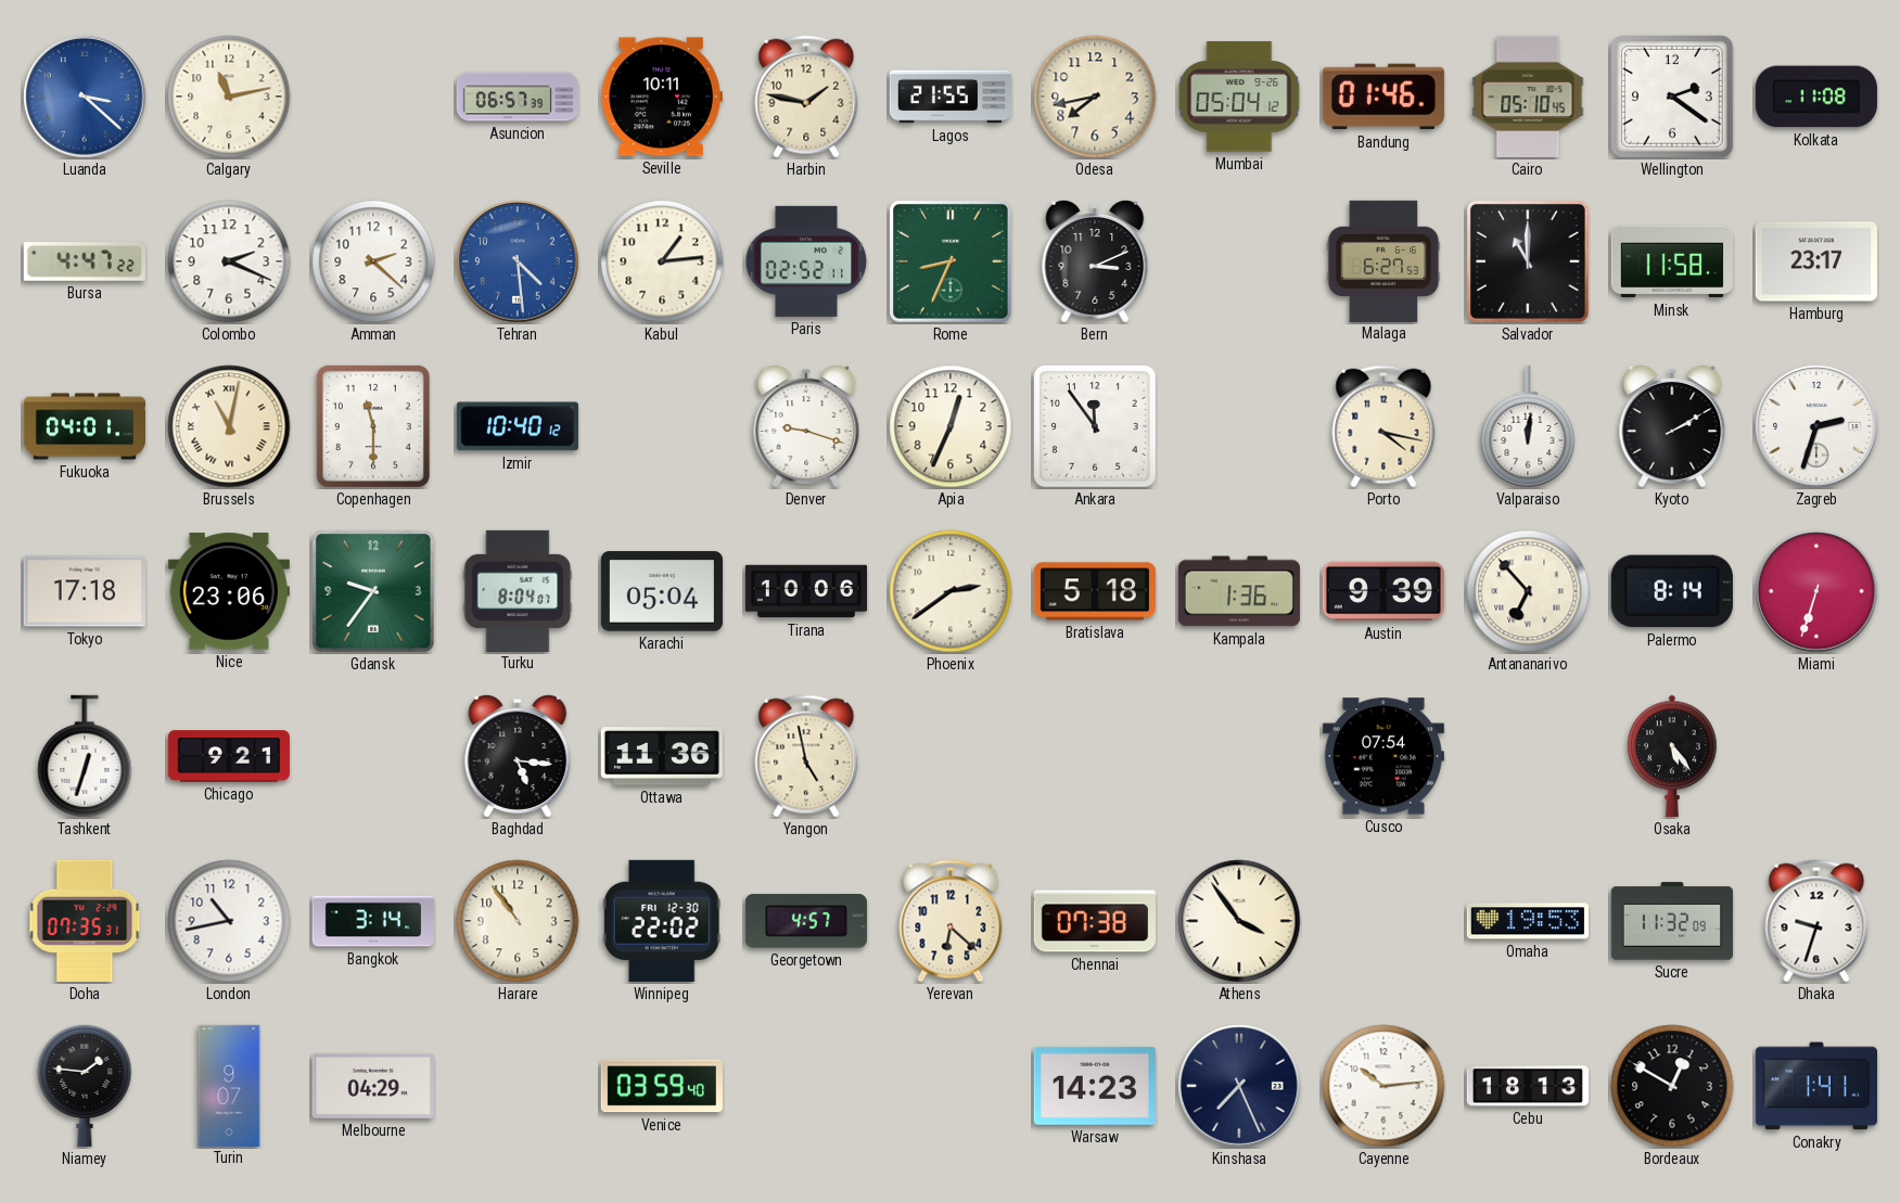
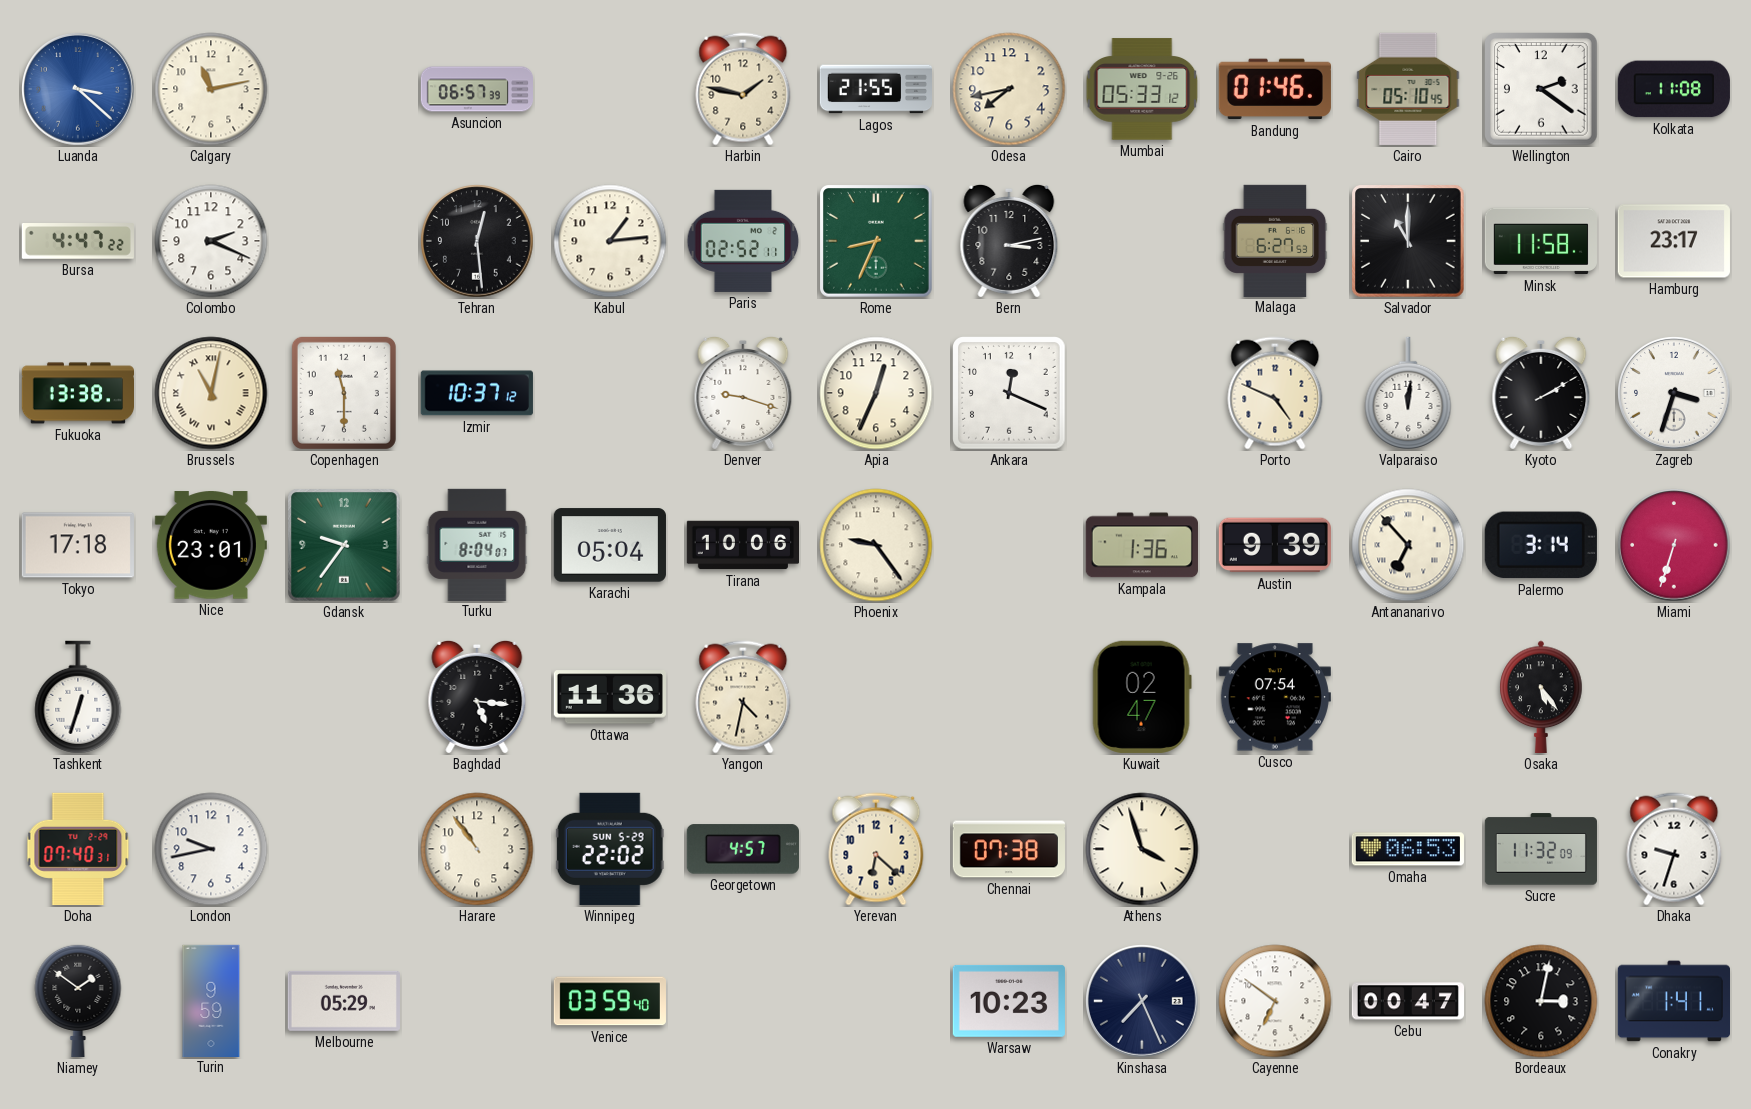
Seville: 10:11 -> none
Mumbai: 05:04 -> 05:33
Amman: 2:22 -> none
Tehran: 4:29 -> 12:29
Tehran dial: blue -> black
Bern: 3:11 -> 3:13
Fukuoka: 04:01 -> 13:38
Izmir: 10:40 -> 10:37
Ankara: 11:54 -> 12:19
Porto: 4:17 -> 4:49
Zagreb: 2:33 -> 3:33
Nice: 23:06 -> 23:01
Phoenix: 2:39 -> 9:24
Bratislava: 5:18 -> none
Palermo: 8:14 -> 3:14
Chicago: 9:21 -> none
Yangon: 4:58 -> 4:32
Kuwait: none -> 02:47
Doha: 07:35 -> 07:40
London: 10:43 -> 9:43
Bangkok: 3:14 -> none
Winnipeg date: FRI 12-30 -> SUN 5-29
Athens: 3:54 -> 3:57
Omaha: 19:53 -> 06:53
Niamey: 1:46 -> 1:51
Turin: 9:07 -> 9:59
Melbourne: 04:29 -> 05:29
Warsaw: 14:23 -> 10:23
Cayenne: 10:14 -> 6:51
Cebu: 18:13 -> 00:47
Bordeaux: 12:50 -> 3:02
